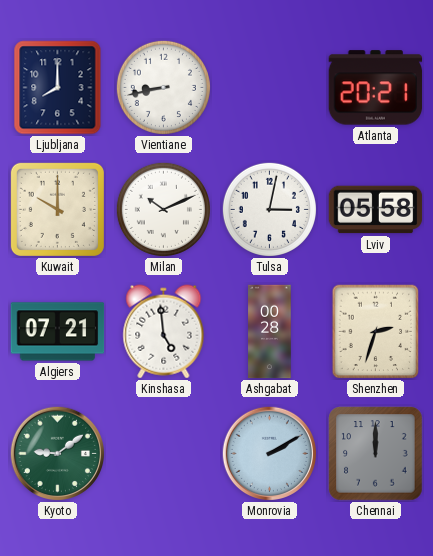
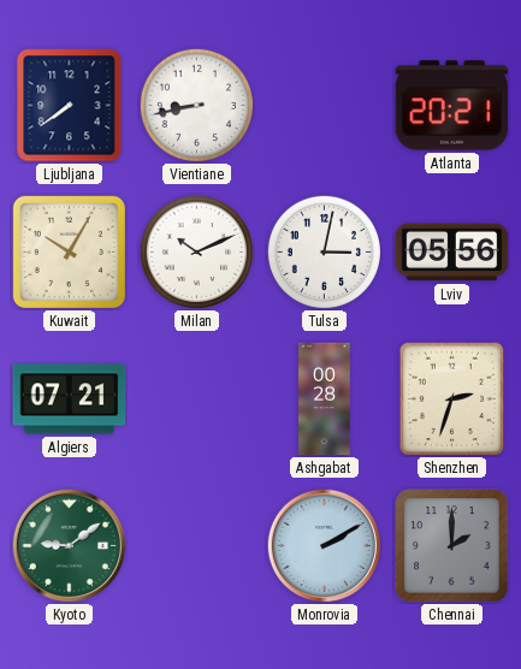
Ljubljana: 8:00 -> 7:39
Kuwait: 10:00 -> 10:05
Lviv: 05:58 -> 05:56
Kinshasa: 4:59 -> none
Chennai: 12:00 -> 2:00
